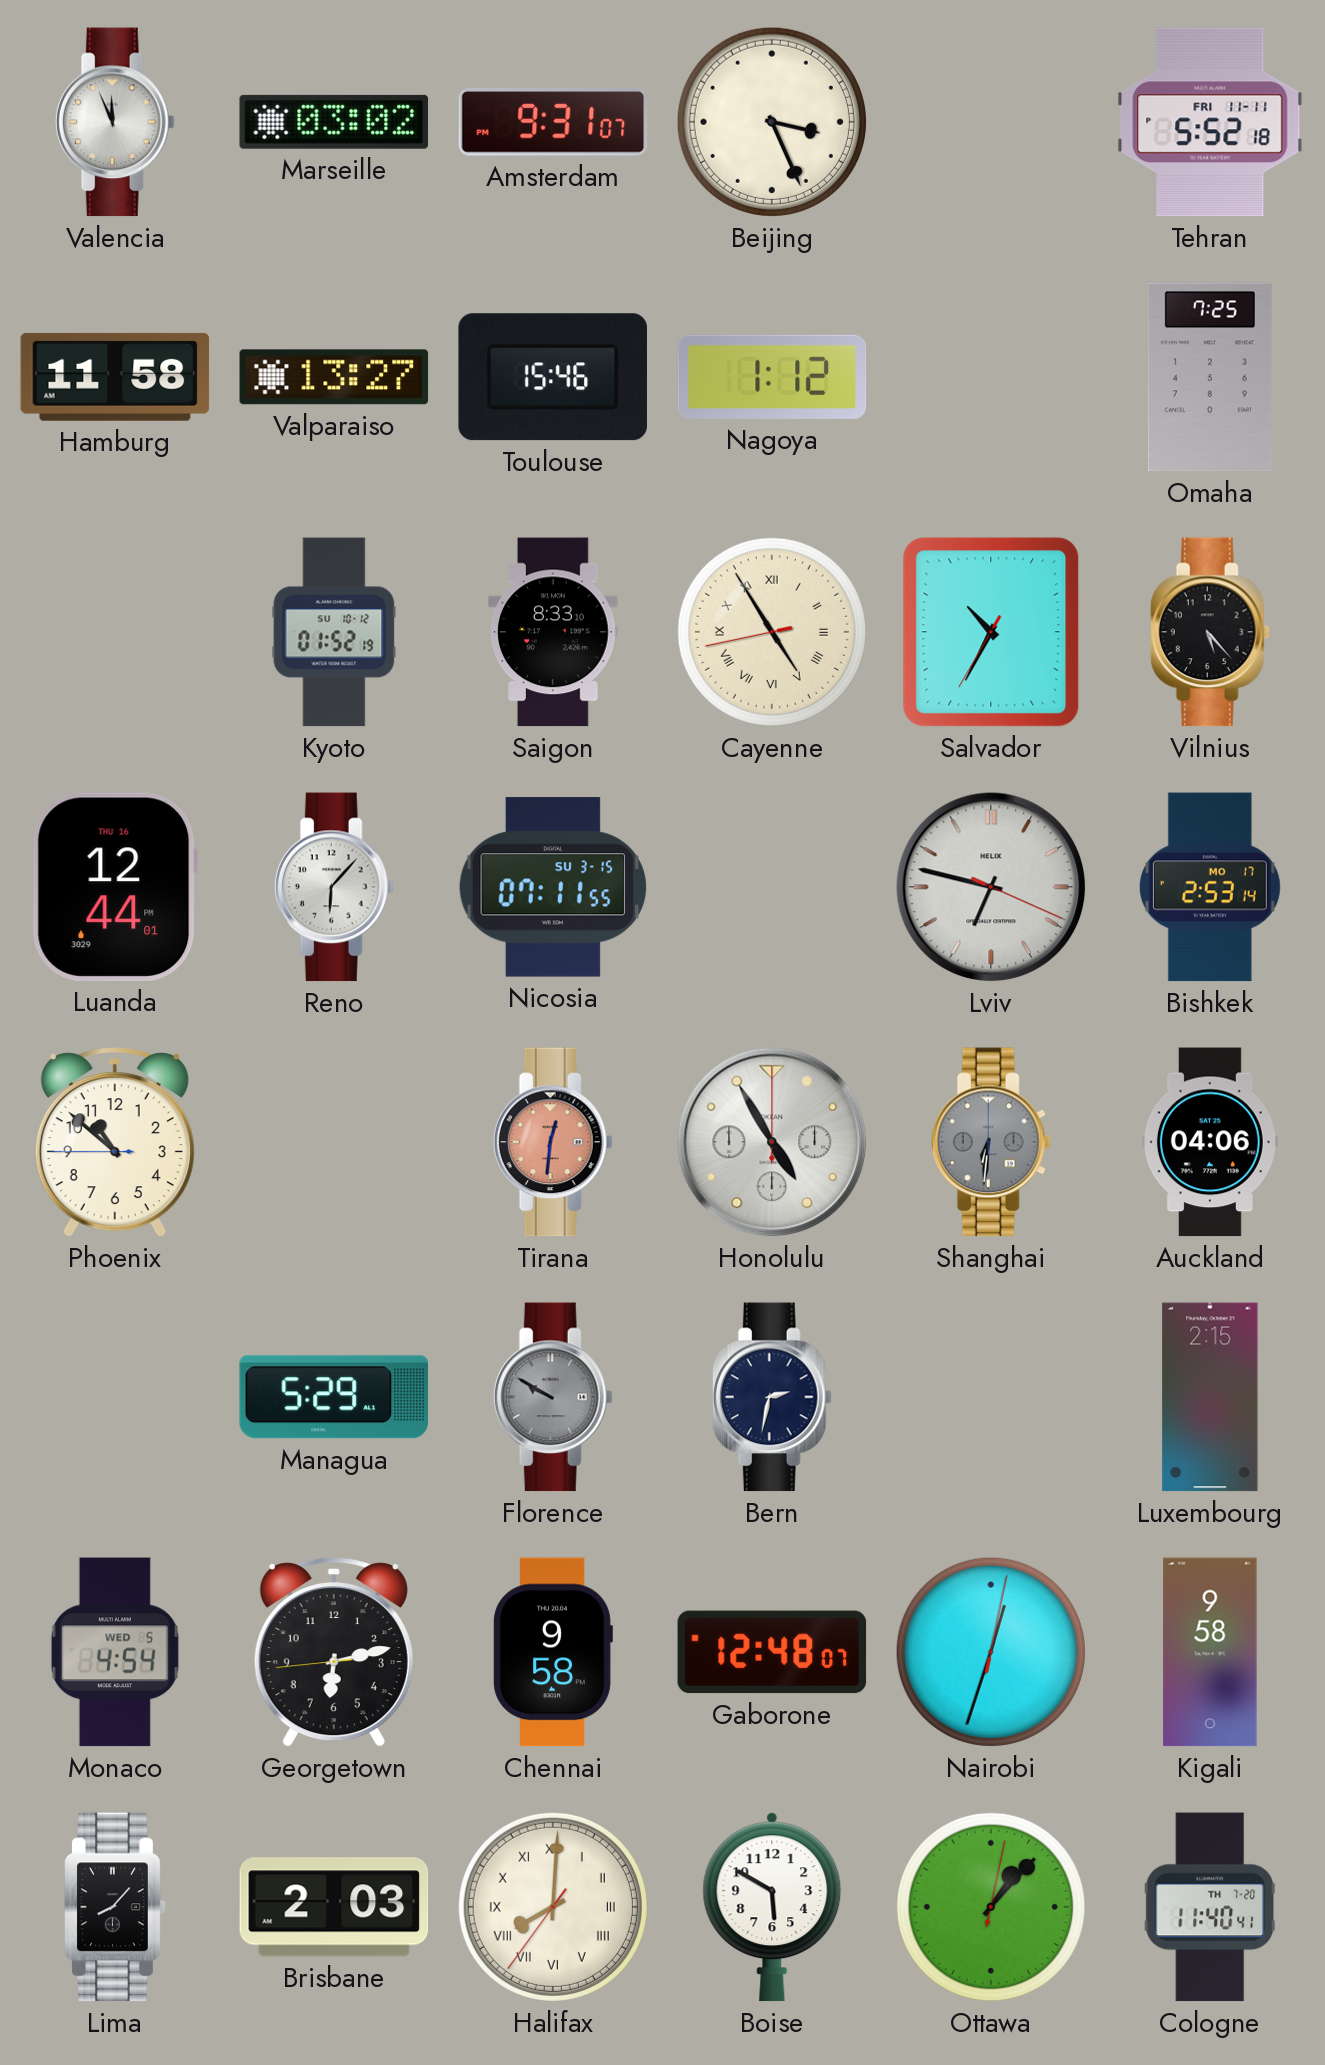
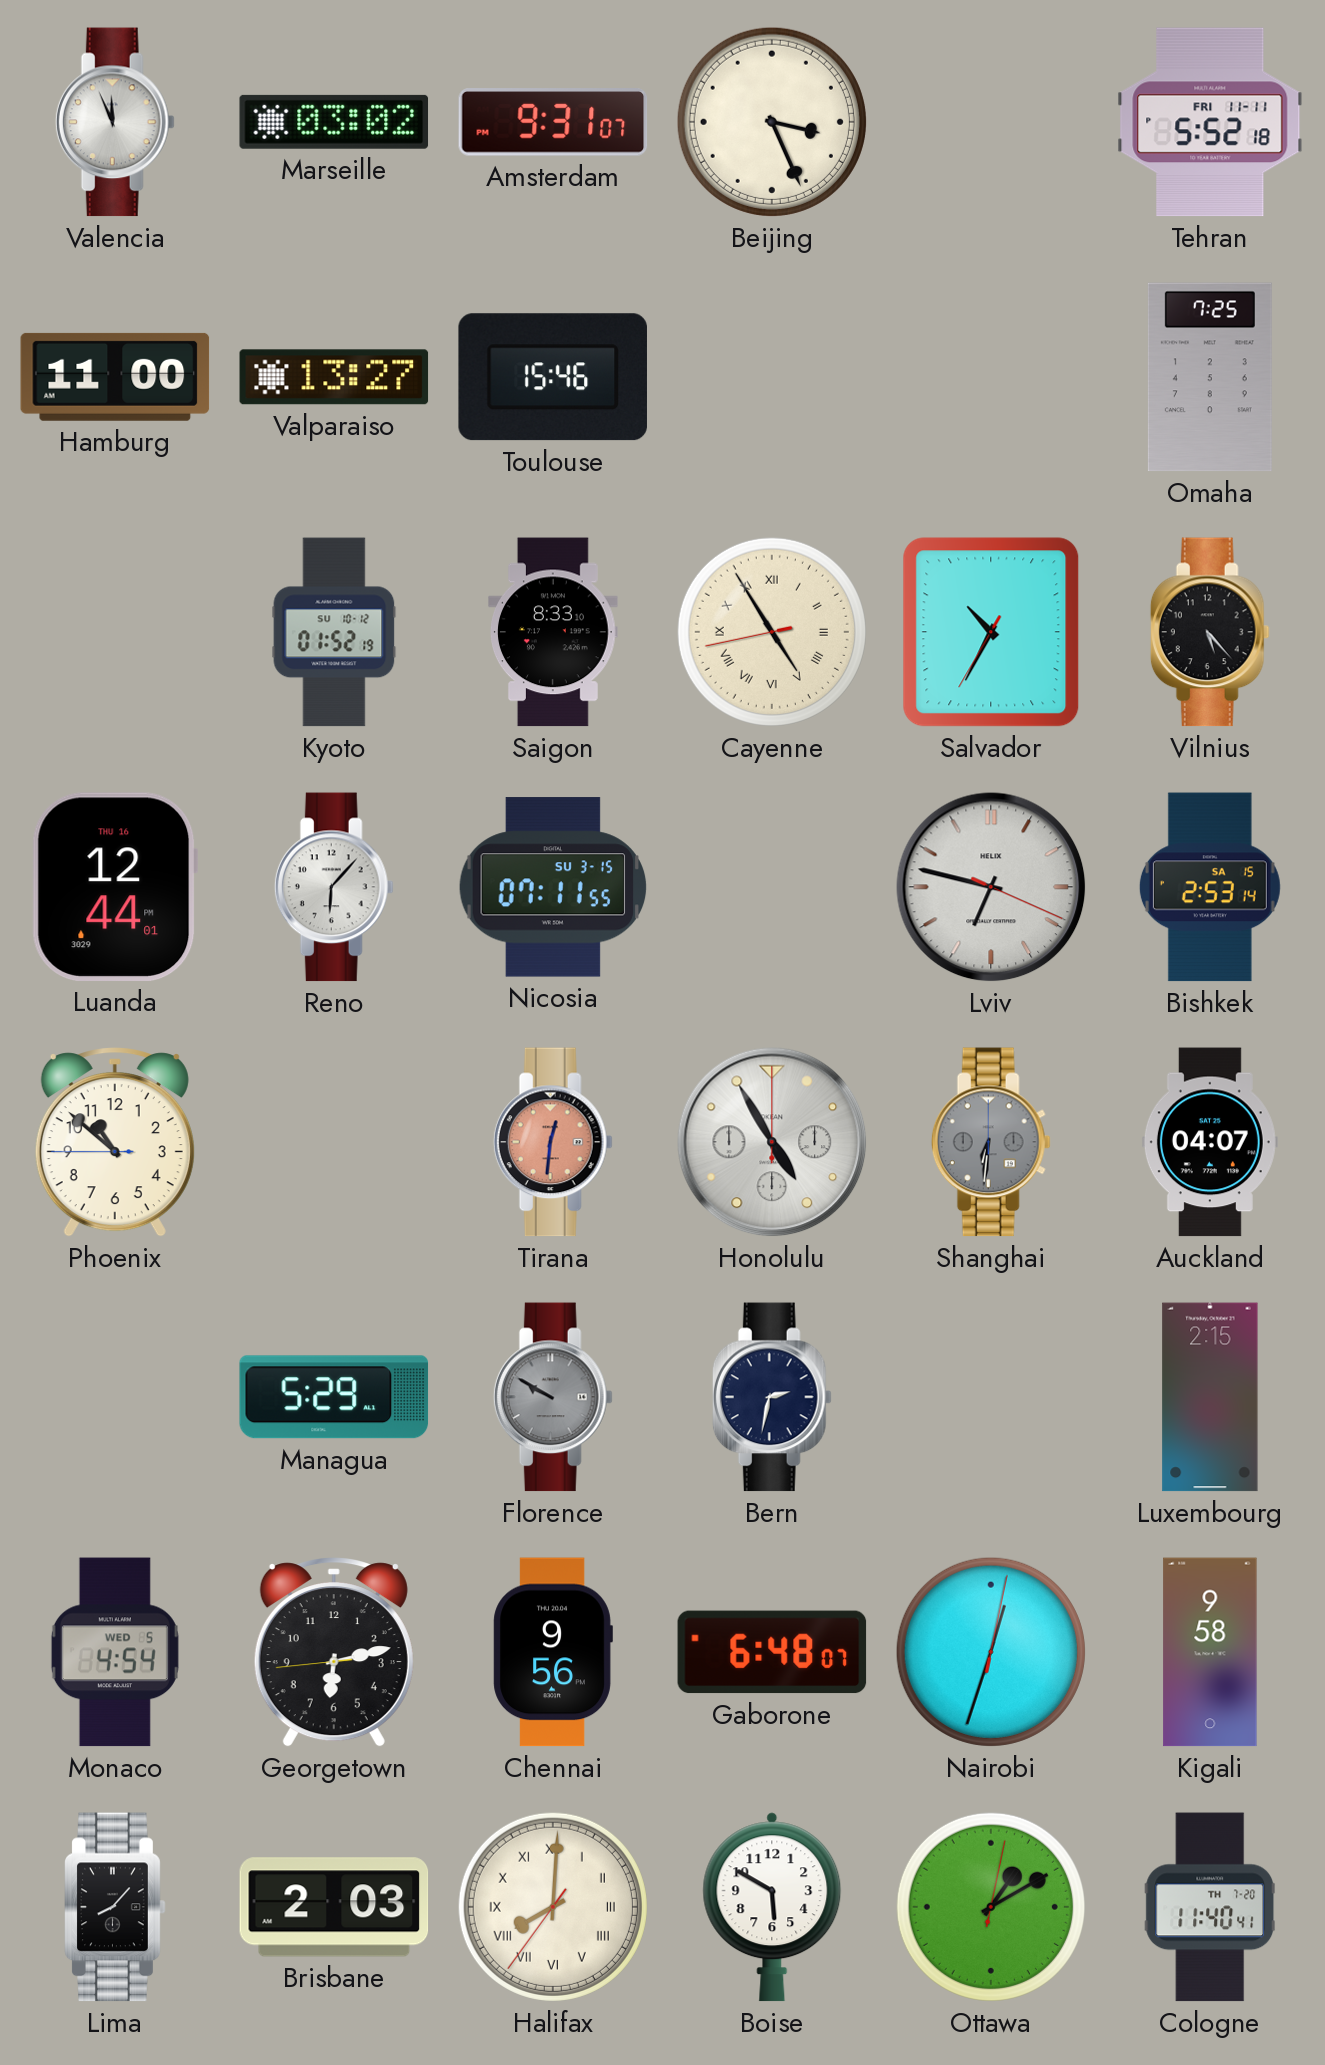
Hamburg: 11:58 -> 11:00
Nagoya: 1:12 -> none
Bishkek date: MO 17 -> SA 15
Auckland: 04:06 -> 04:07
Chennai: 9:58 -> 9:56
Gaborone: 12:48 -> 6:48
Ottawa: 1:07 -> 1:10
